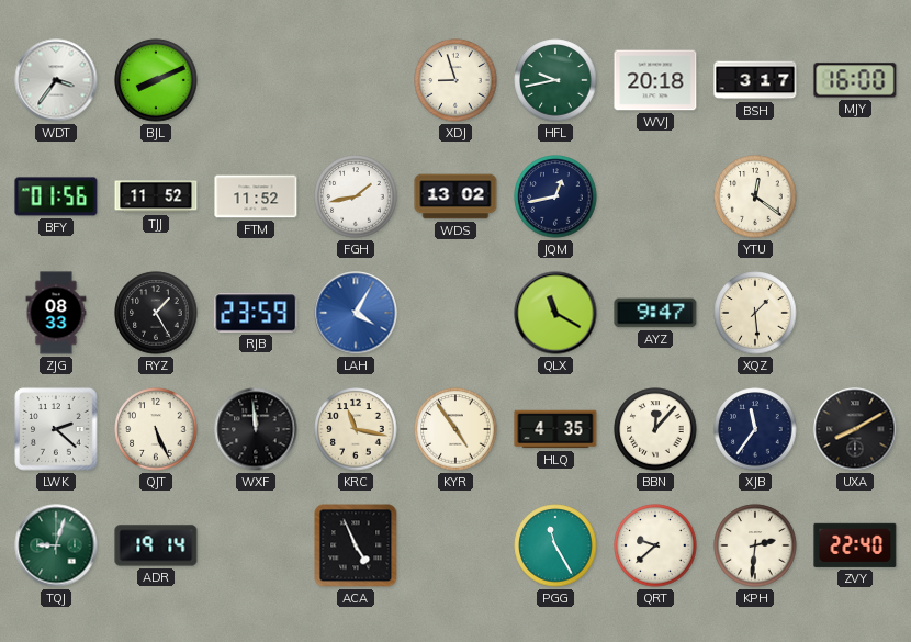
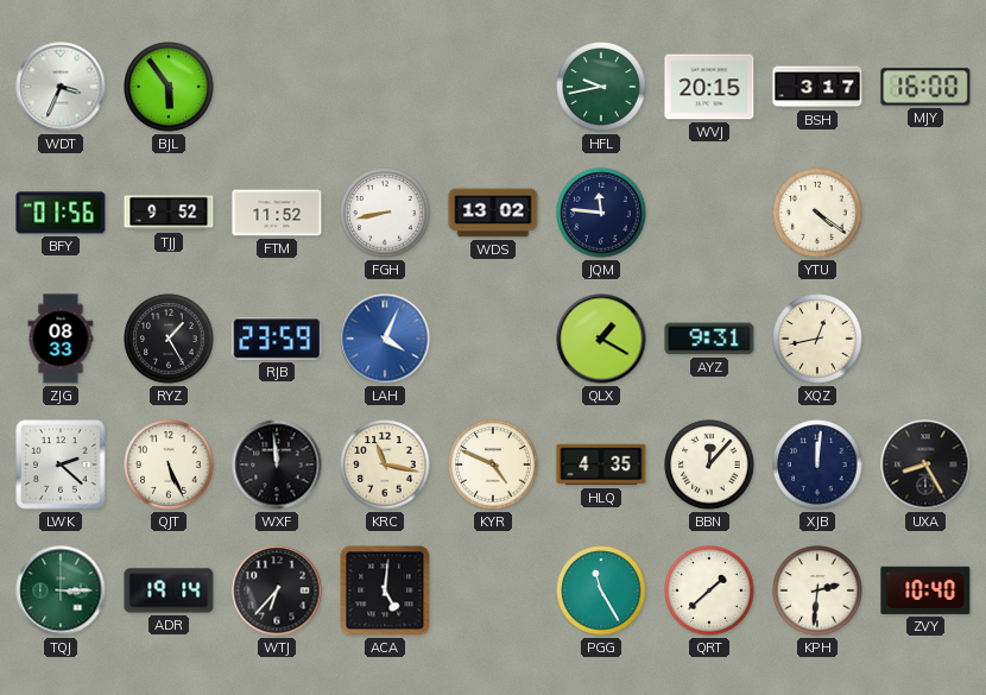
WDT: 3:36 -> 3:34
BJL: 8:11 -> 5:54
XDJ: 8:57 -> none
WVJ: 20:18 -> 20:15
TJJ: 11:52 -> 9:52
FGH: 1:43 -> 8:43
JQM: 12:43 -> 11:46
YTU: 12:21 -> 4:21
LAH: 4:05 -> 4:04
QLX: 11:20 -> 1:20
AYZ: 9:47 -> 9:31
XQZ: 1:29 -> 12:43
KYR: 4:54 -> 4:49
XJB: 11:36 -> 12:01
UXA: 8:10 -> 8:25
TQJ: 9:03 -> 3:15
WTJ: none -> 6:37
ACA: 4:56 -> 5:01
QRT: 9:38 -> 1:38
ZVY: 22:40 -> 10:40
